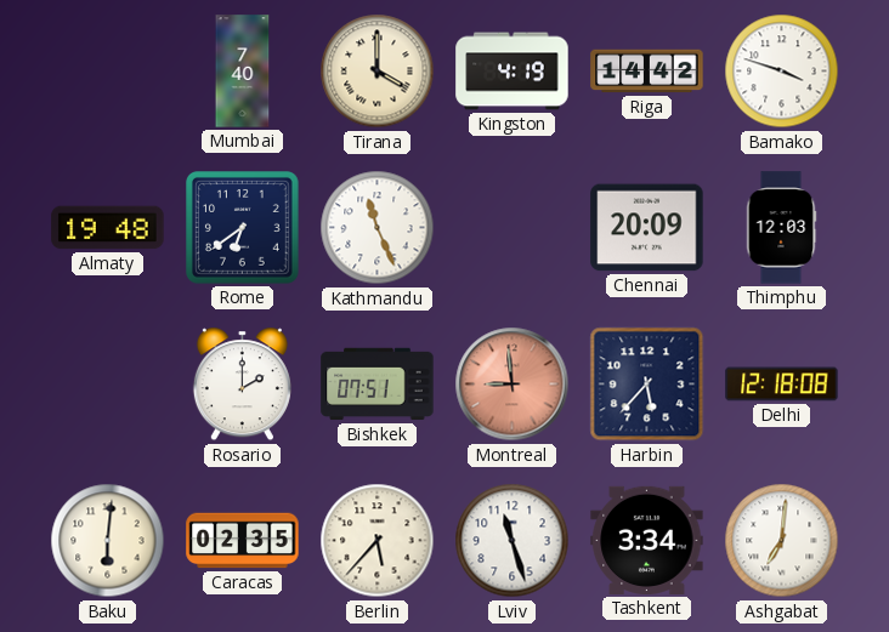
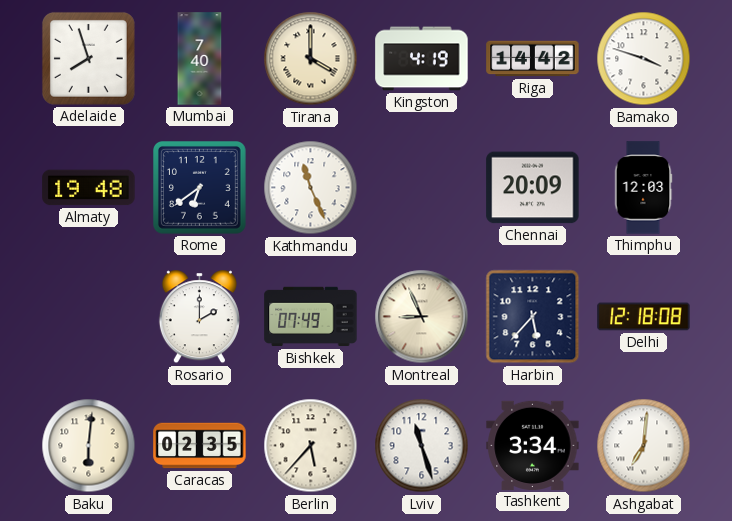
Adelaide: none -> 7:57
Bishkek: 07:51 -> 07:49
Montreal: 8:59 -> 8:56
Montreal dial: salmon -> cream
